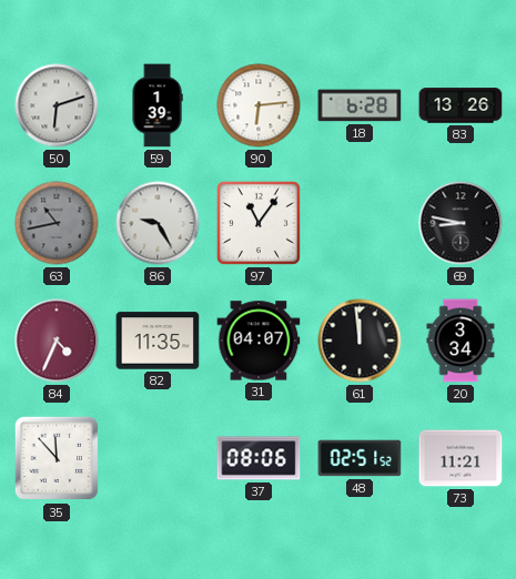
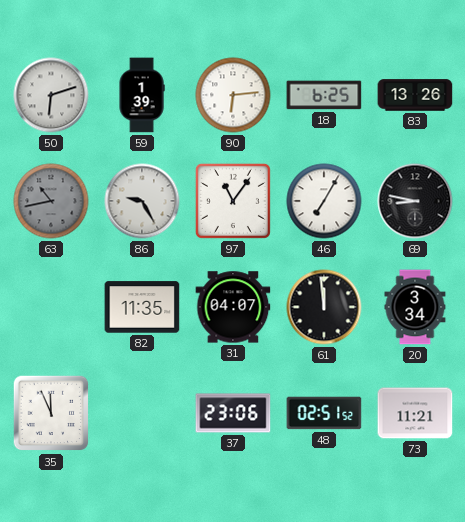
18: 6:28 -> 6:25
46: none -> 7:05
84: 4:34 -> none
35: 11:53 -> 11:56
37: 08:06 -> 23:06
